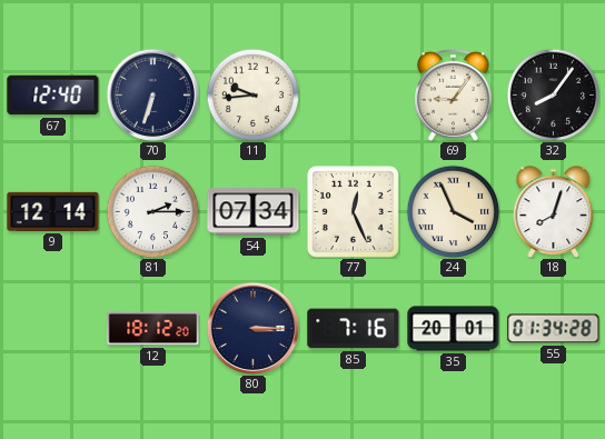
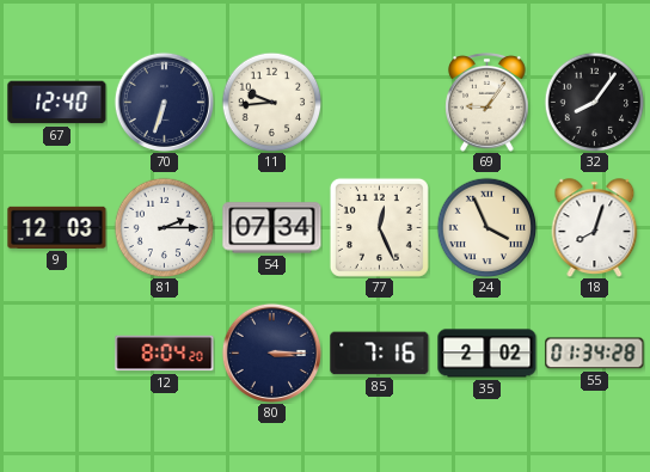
9: 12:14 -> 12:03
12: 18:12 -> 8:04
35: 20:01 -> 2:02
